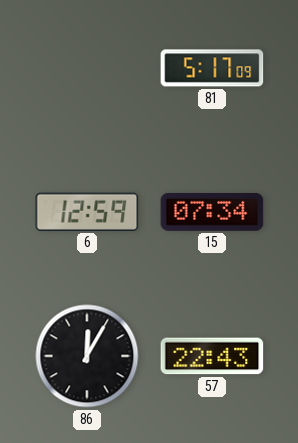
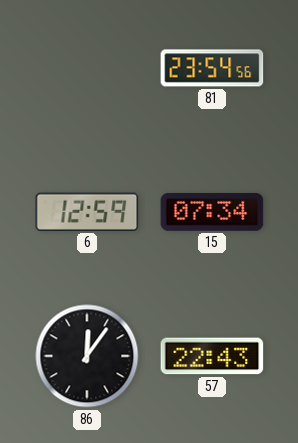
81: 5:17 -> 23:54
86: 12:05 -> 12:06
